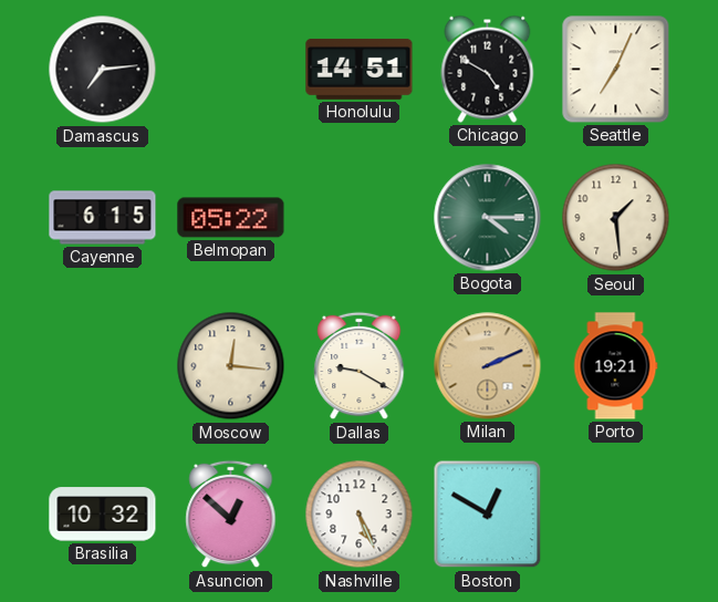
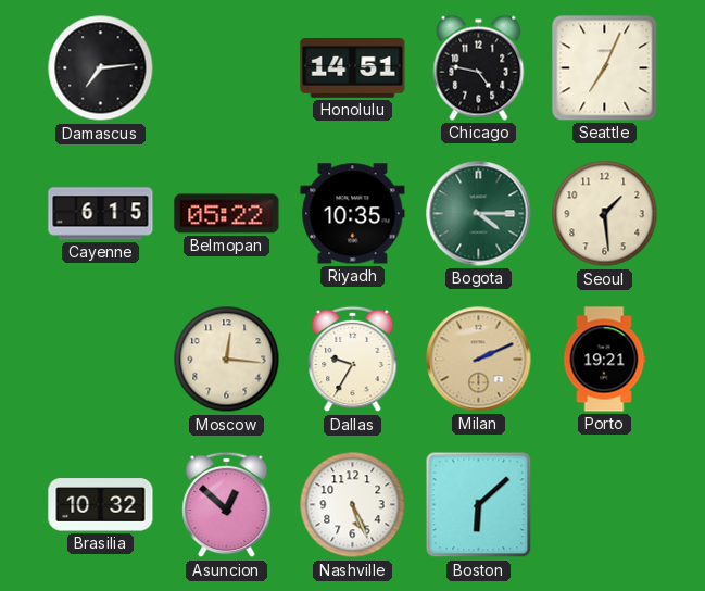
Chicago: 4:50 -> 4:47
Riyadh: none -> 10:35
Dallas: 9:20 -> 9:35
Boston: 12:50 -> 6:08
